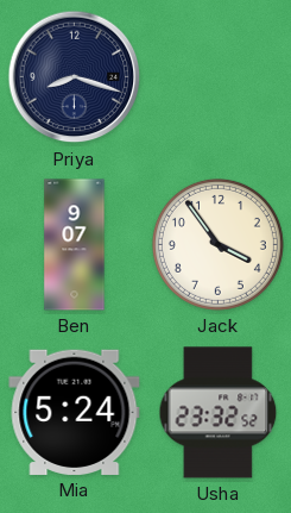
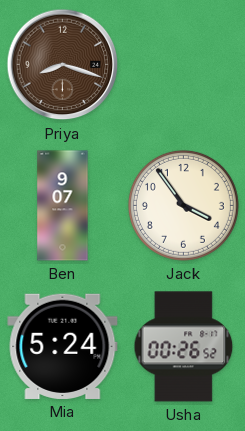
Priya dial: navy -> brown
Usha: 23:32 -> 00:26
